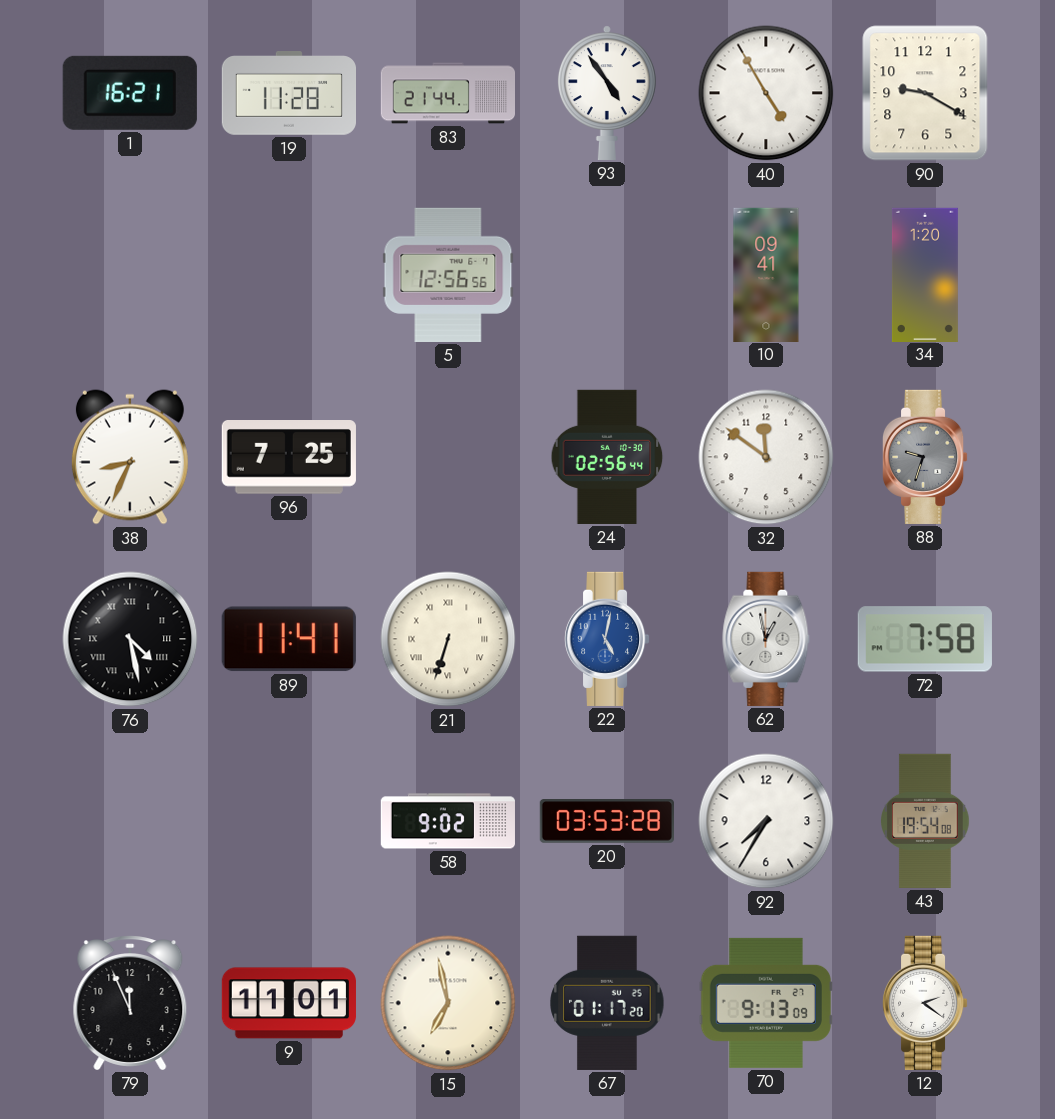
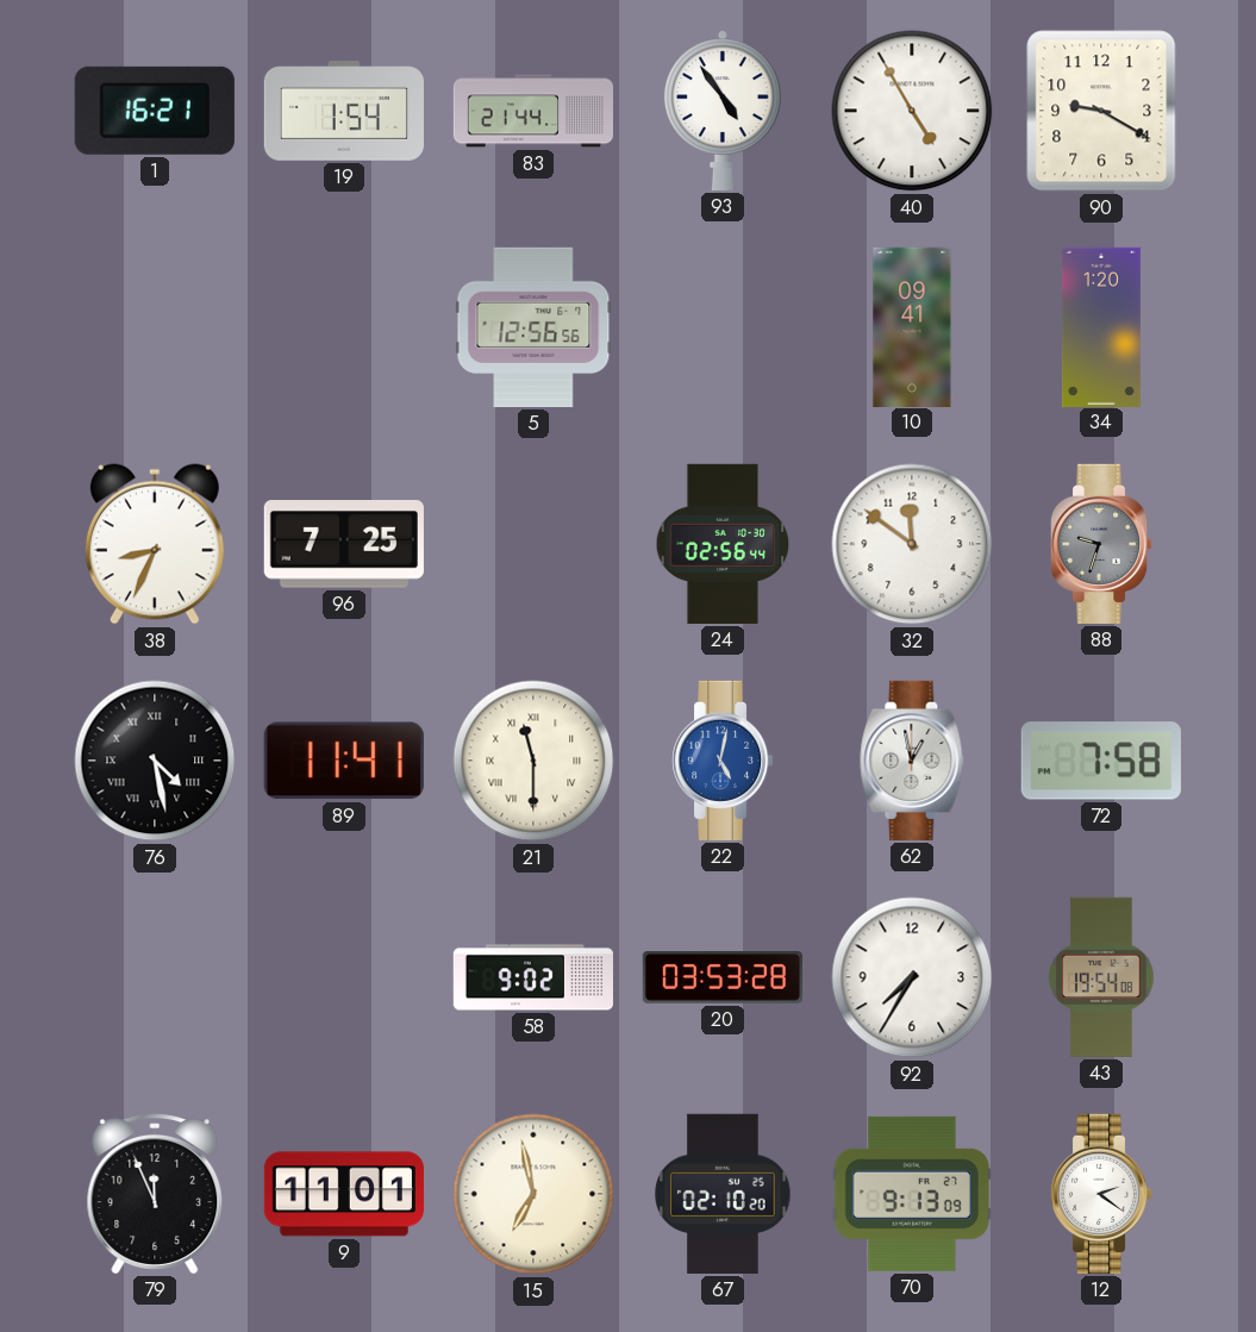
19: 11:28 -> 1:54
21: 6:33 -> 11:30
67: 01:17 -> 02:10
